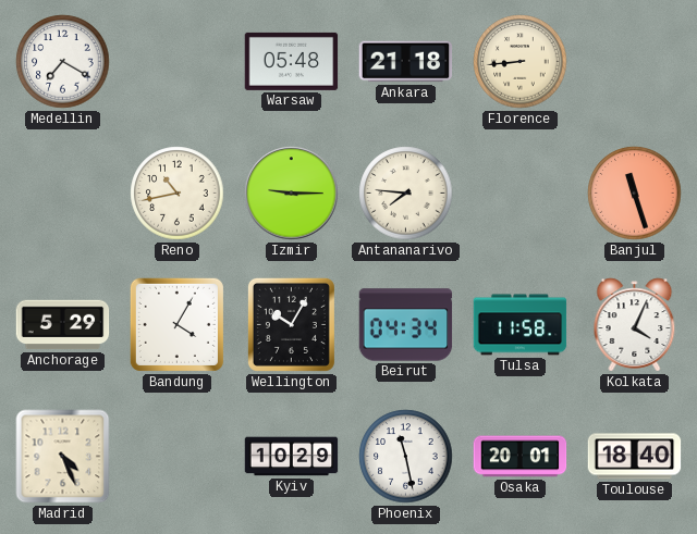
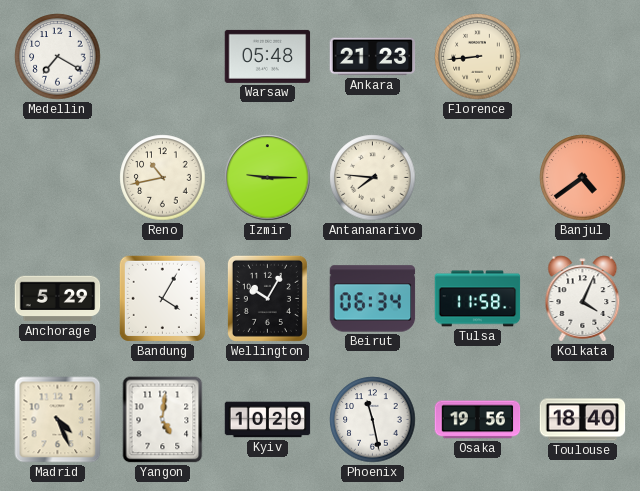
Ankara: 21:18 -> 21:23
Banjul: 11:27 -> 4:39
Beirut: 04:34 -> 06:34
Yangon: none -> 5:01
Osaka: 20:01 -> 19:56
